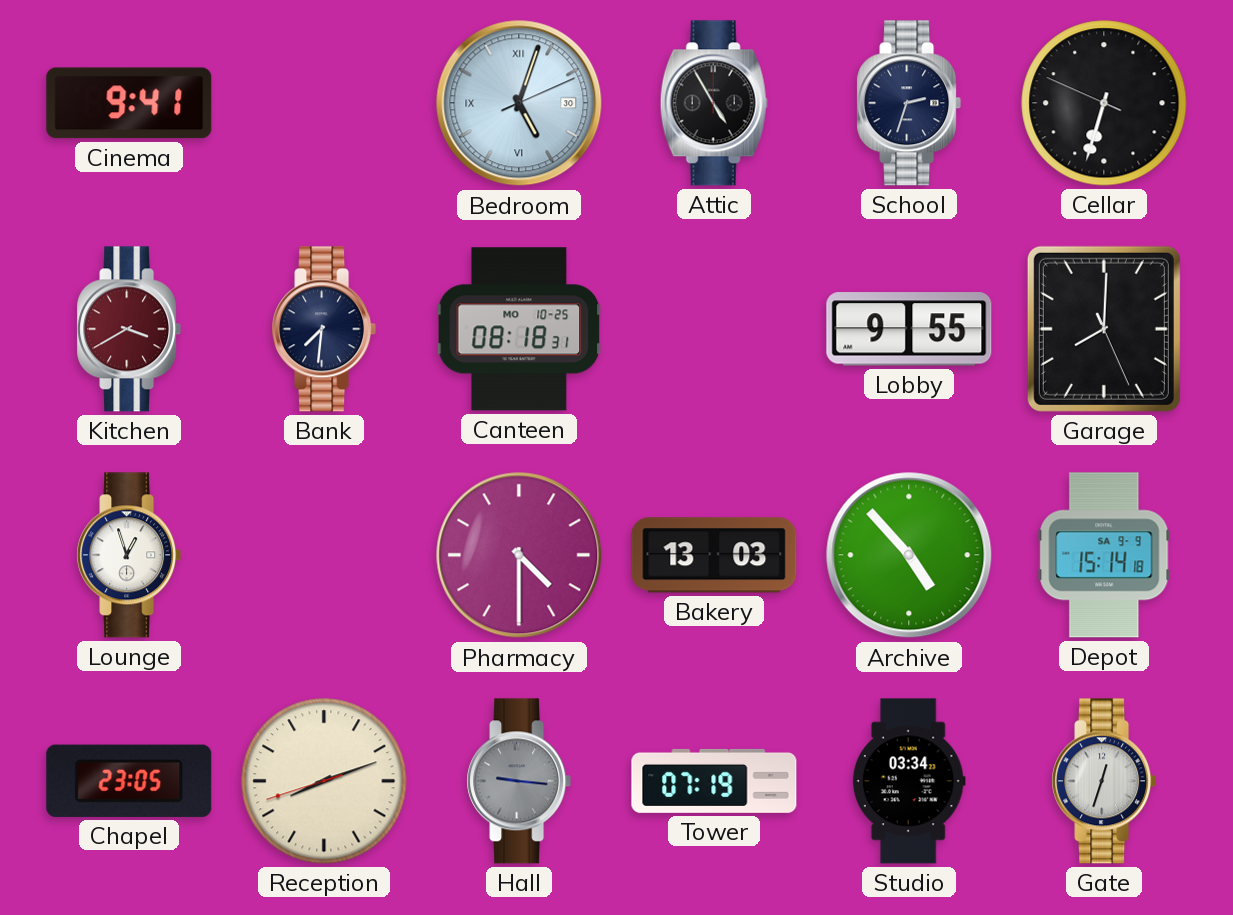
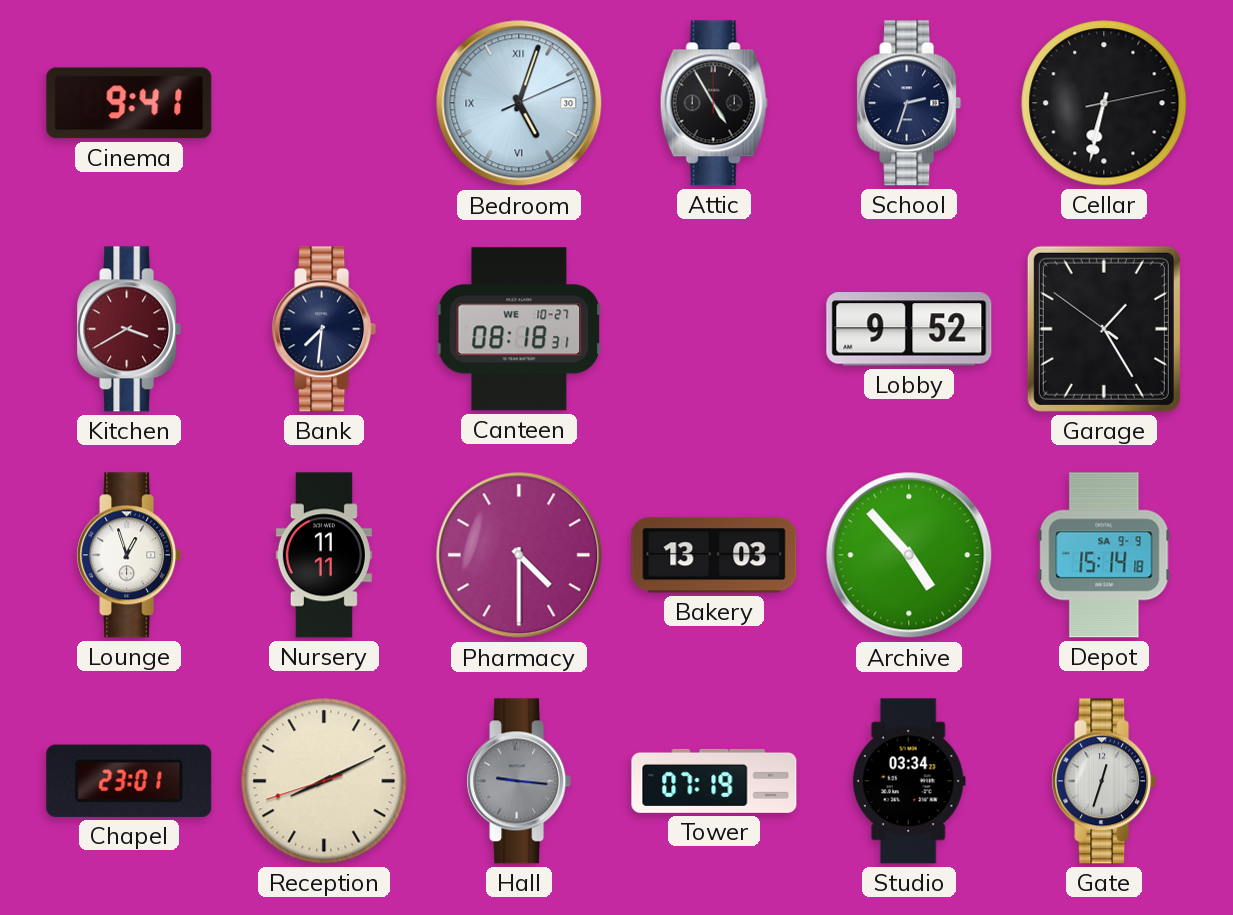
Cellar: 6:32:49 -> 6:32:13
Canteen date: MO 10-25 -> WE 10-27
Lobby: 9:55 -> 9:52
Garage: 8:00 -> 1:24
Nursery: none -> 11:11
Chapel: 23:05 -> 23:01
Reception: 8:11 -> 8:10
